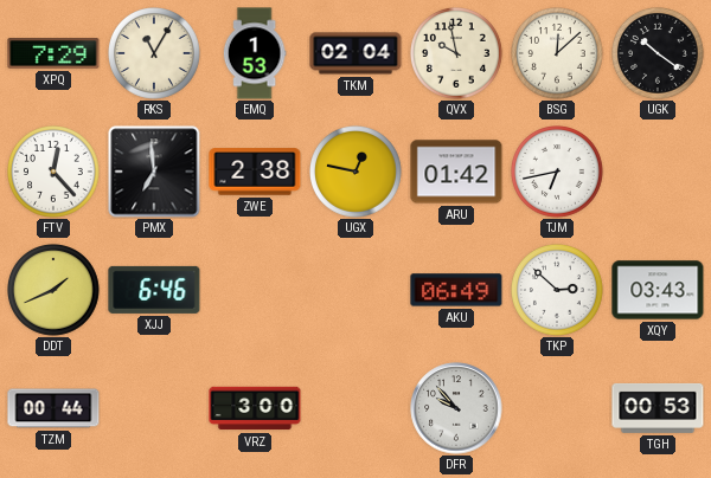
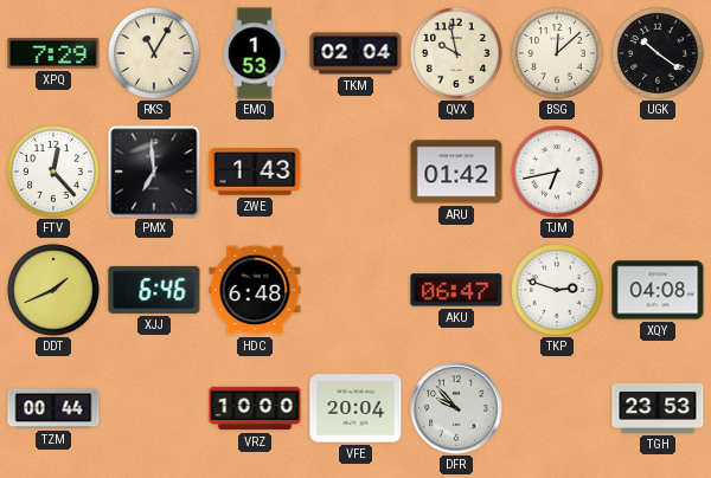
ZWE: 2:38 -> 1:43
UGX: 12:47 -> none
HDC: none -> 6:48
AKU: 06:49 -> 06:47
TKP: 2:52 -> 2:48
XQY: 03:43 -> 04:08
VRZ: 3:00 -> 10:00
VFE: none -> 20:04
TGH: 00:53 -> 23:53
